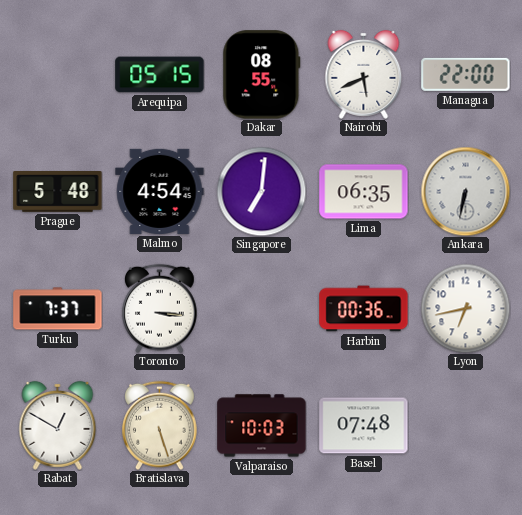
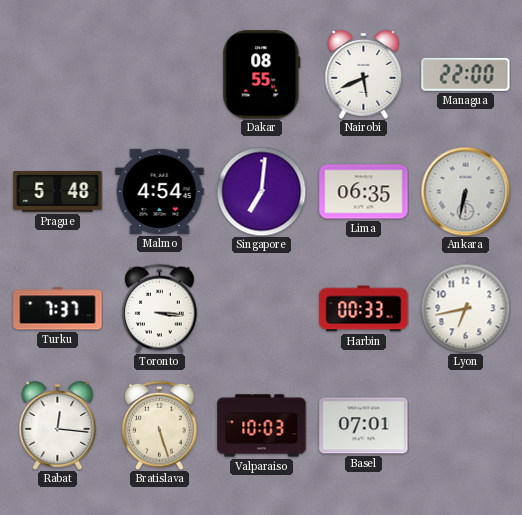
Arequipa: 05:15 -> none
Harbin: 00:36 -> 00:33
Rabat: 12:50 -> 12:16
Basel: 07:48 -> 07:01
